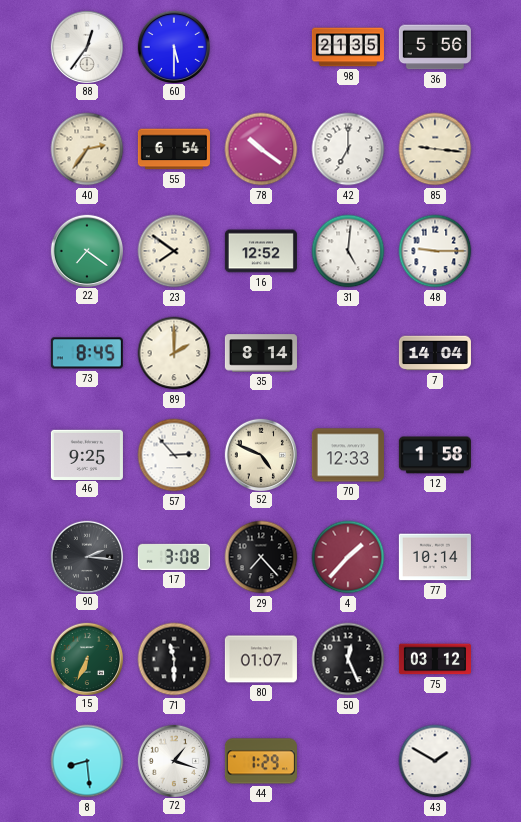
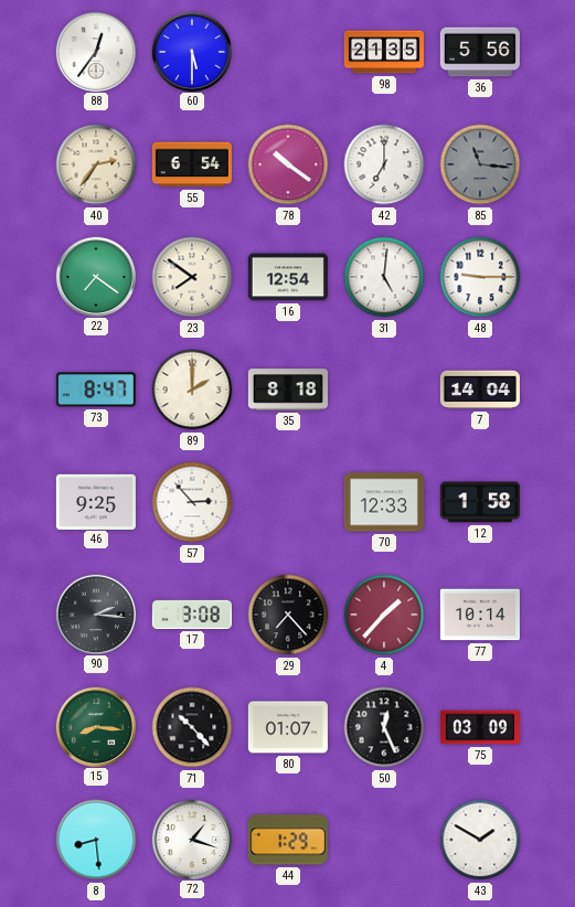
85: 9:16 -> 11:16
85 dial: cream -> grey
16: 12:52 -> 12:54
73: 8:45 -> 8:47
35: 8:14 -> 8:18
52: 4:49 -> none
15: 6:34 -> 8:16
71: 11:30 -> 10:23
75: 03:12 -> 03:09
